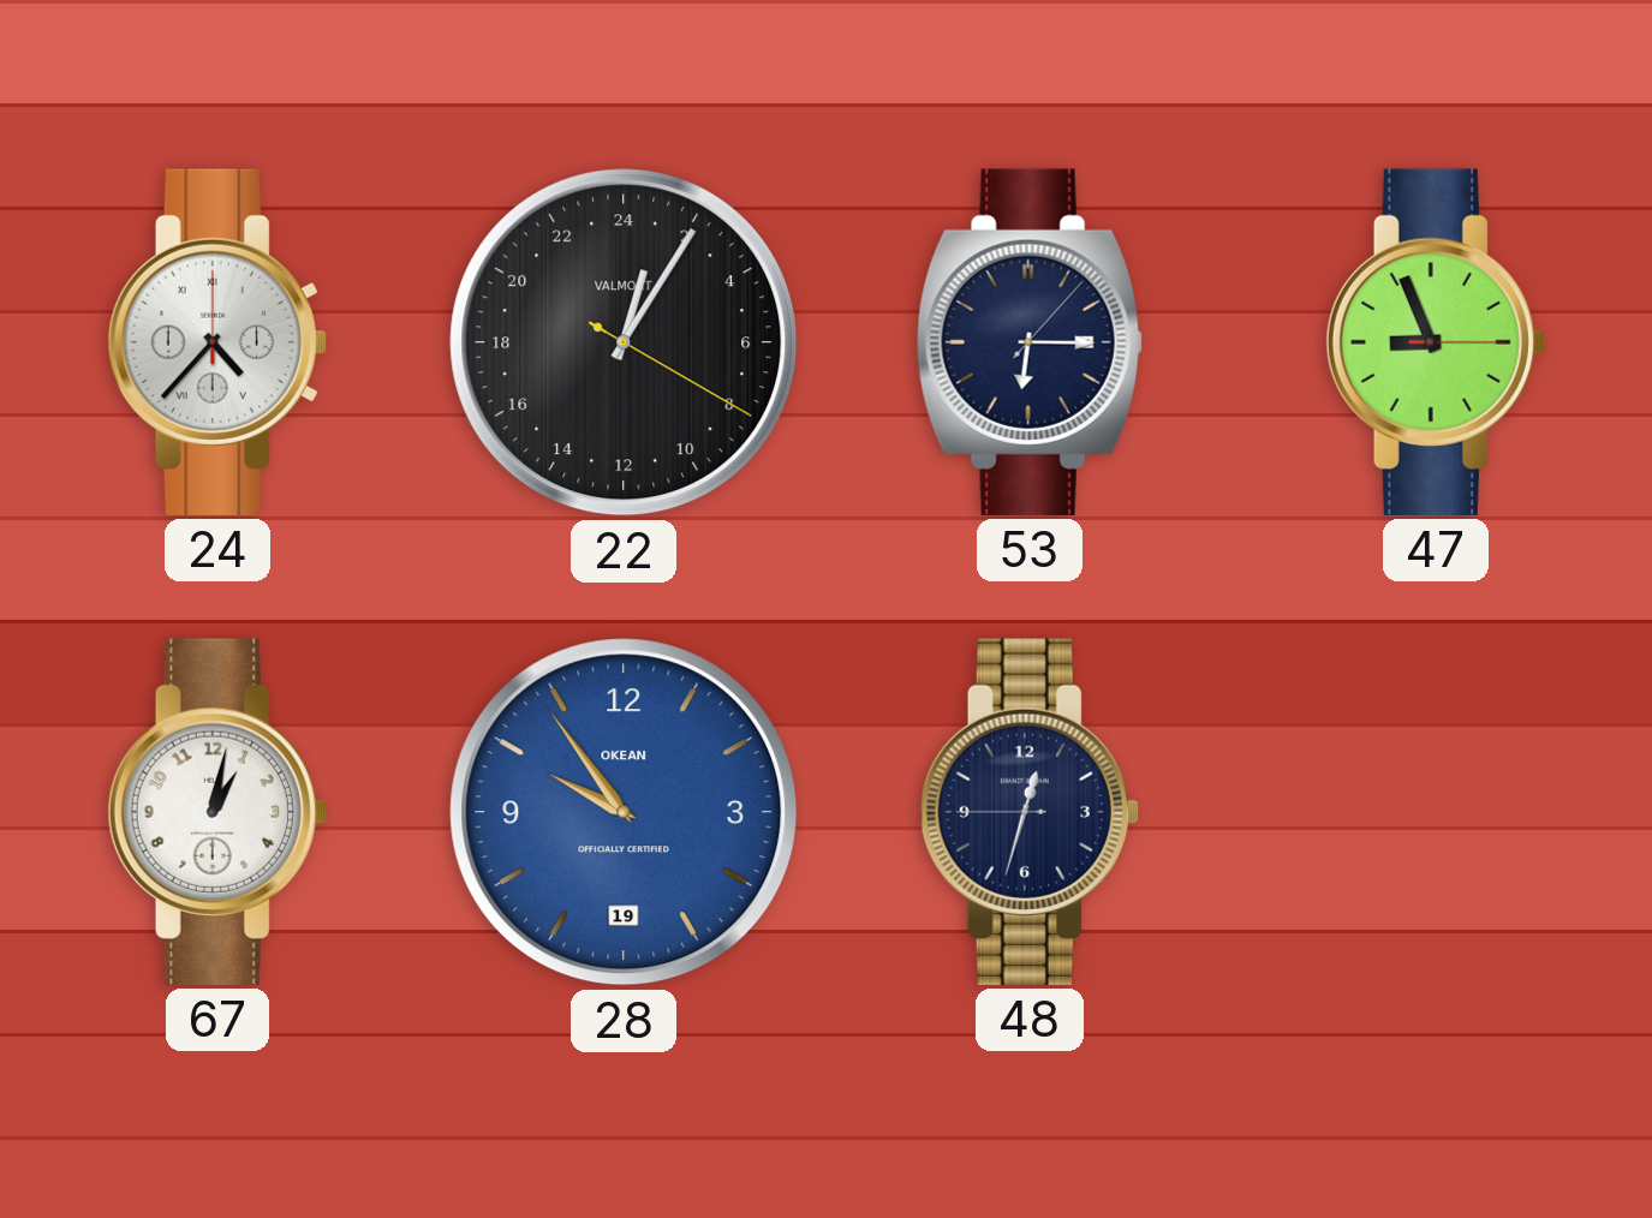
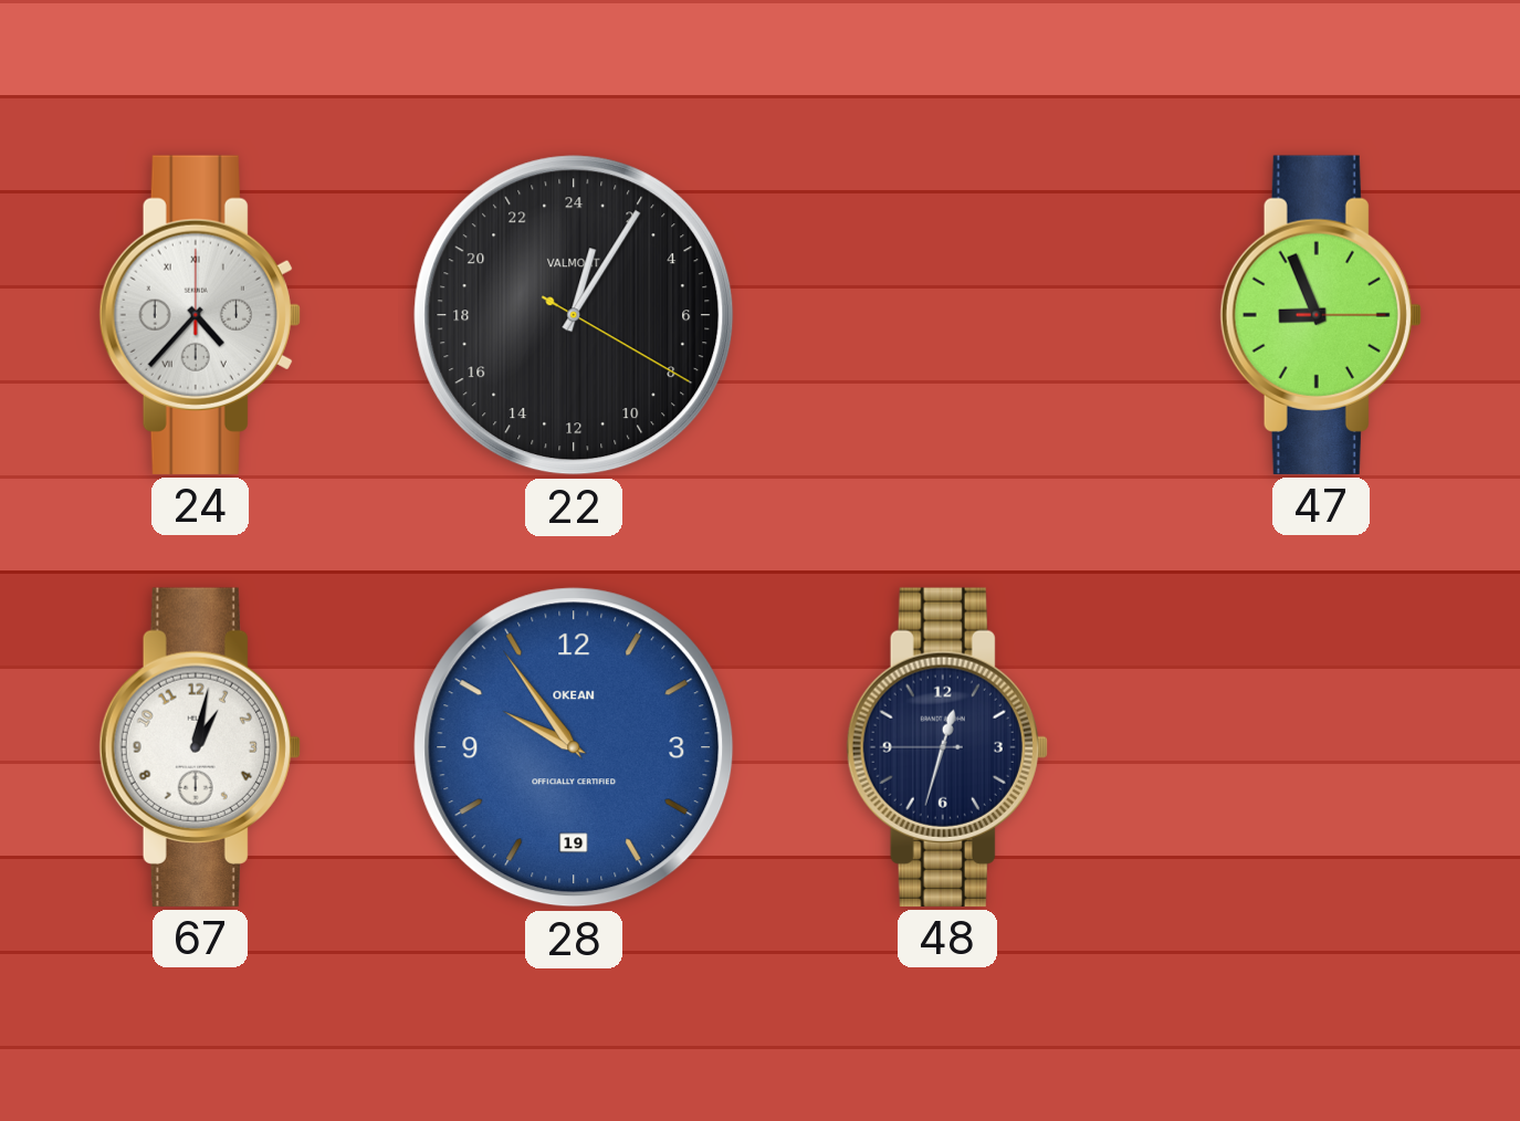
53: 6:15 -> none
